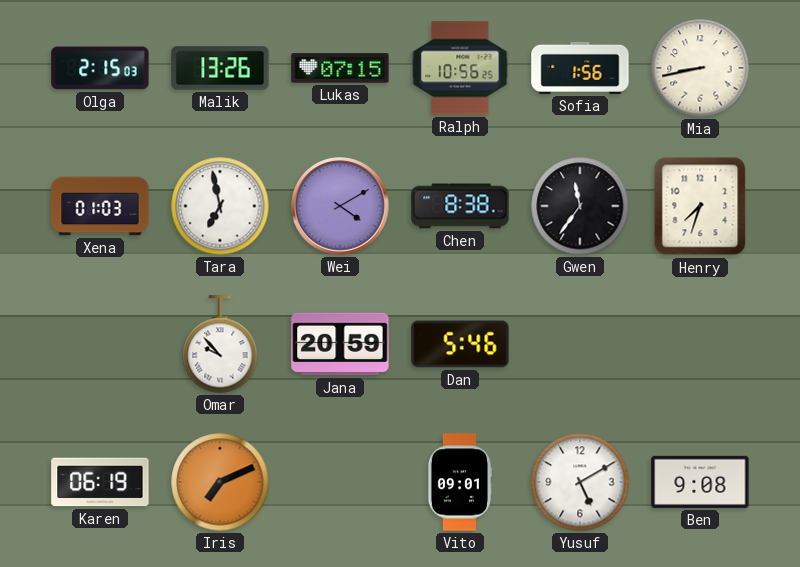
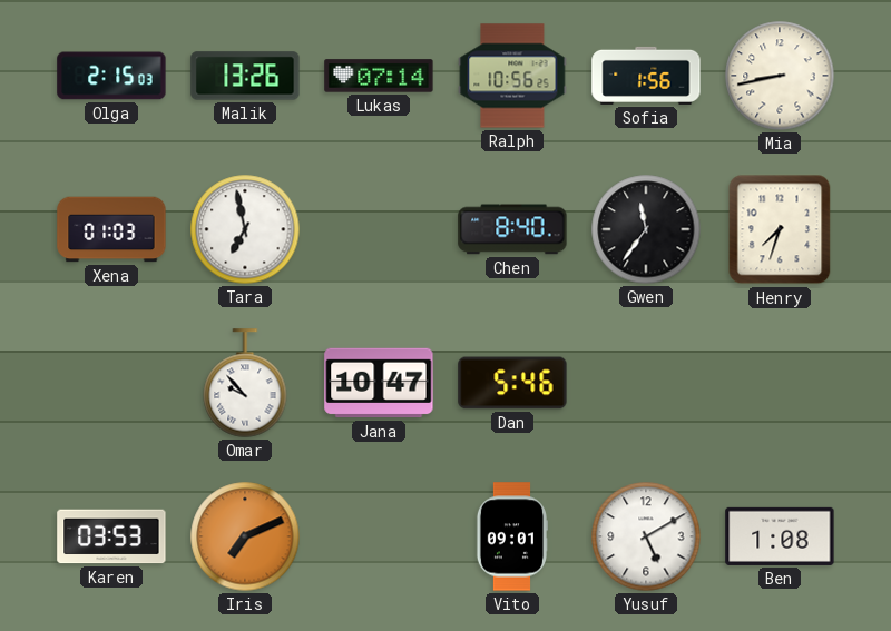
Lukas: 07:15 -> 07:14
Wei: 4:10 -> none
Chen: 8:38 -> 8:40
Jana: 20:59 -> 10:47
Karen: 06:19 -> 03:53
Ben: 9:08 -> 1:08
